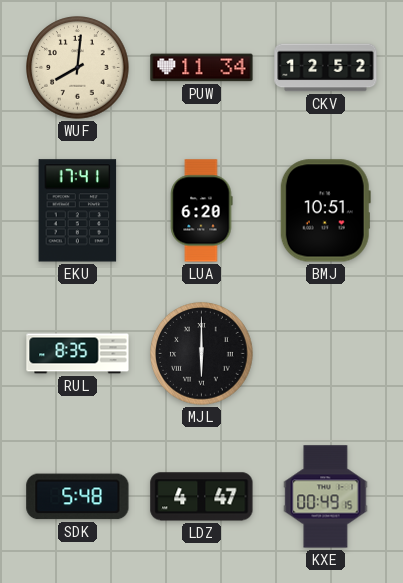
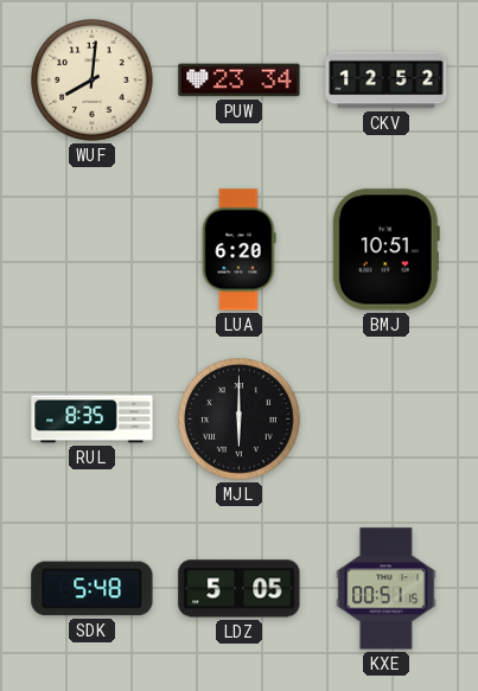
PUW: 11:34 -> 23:34
EKU: 17:41 -> none
LDZ: 4:47 -> 5:05
KXE: 00:49 -> 00:51
